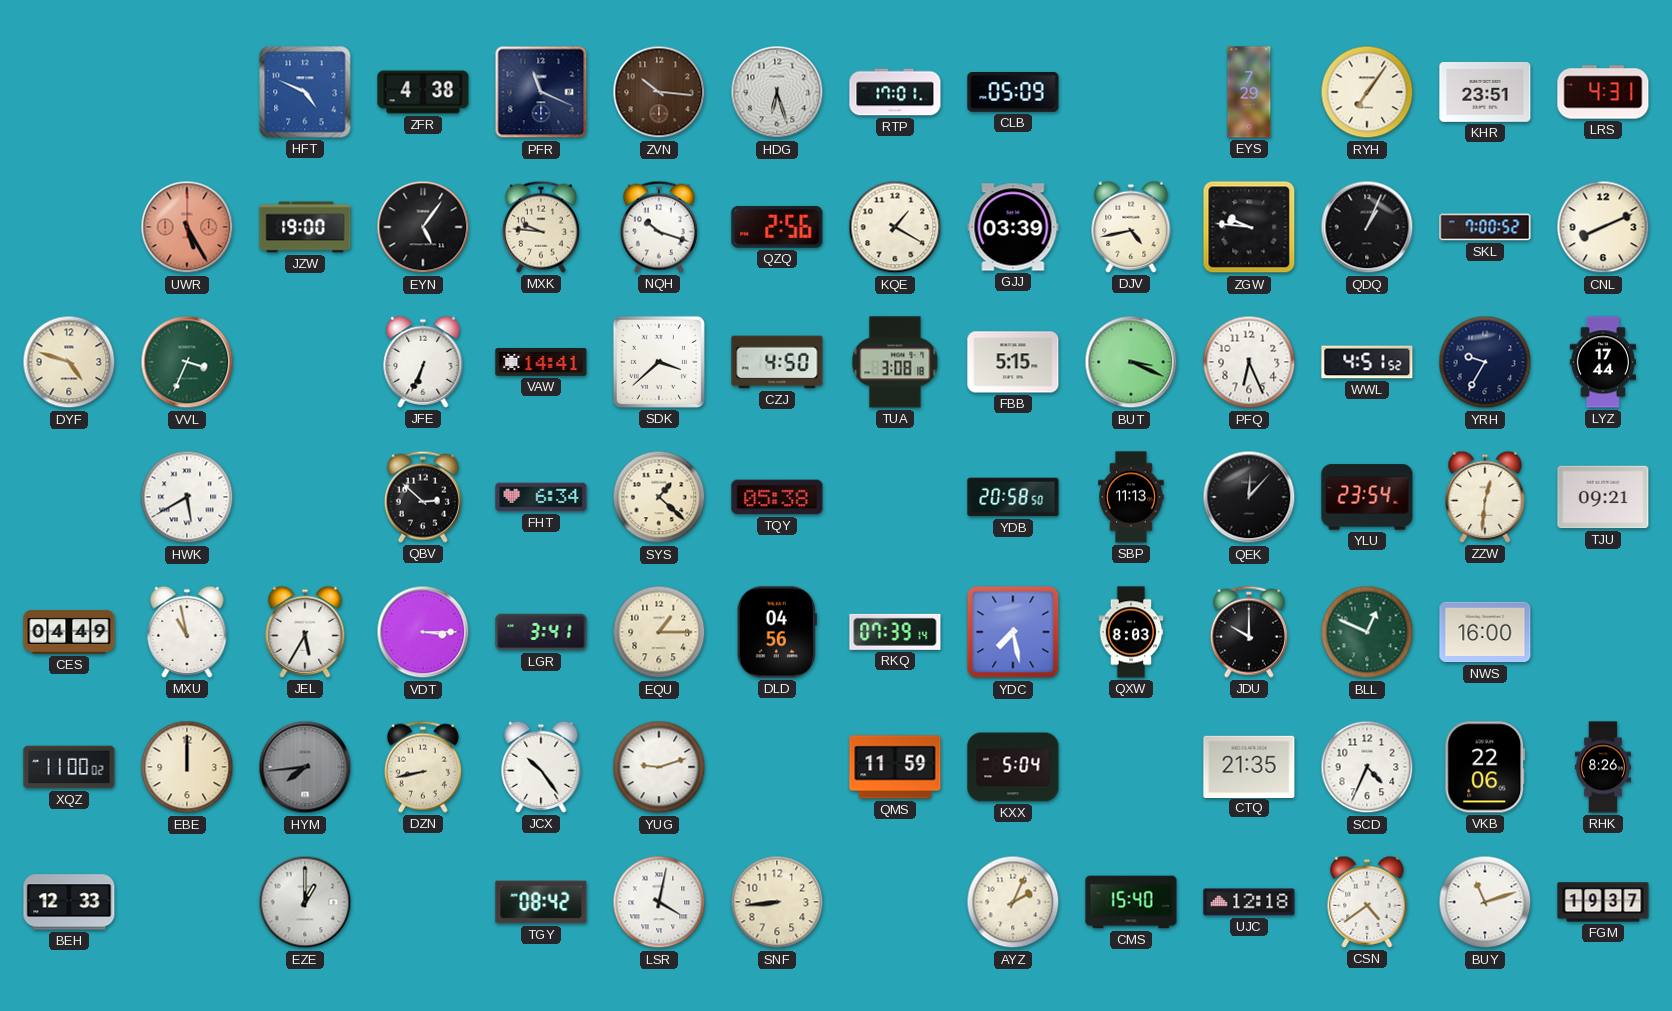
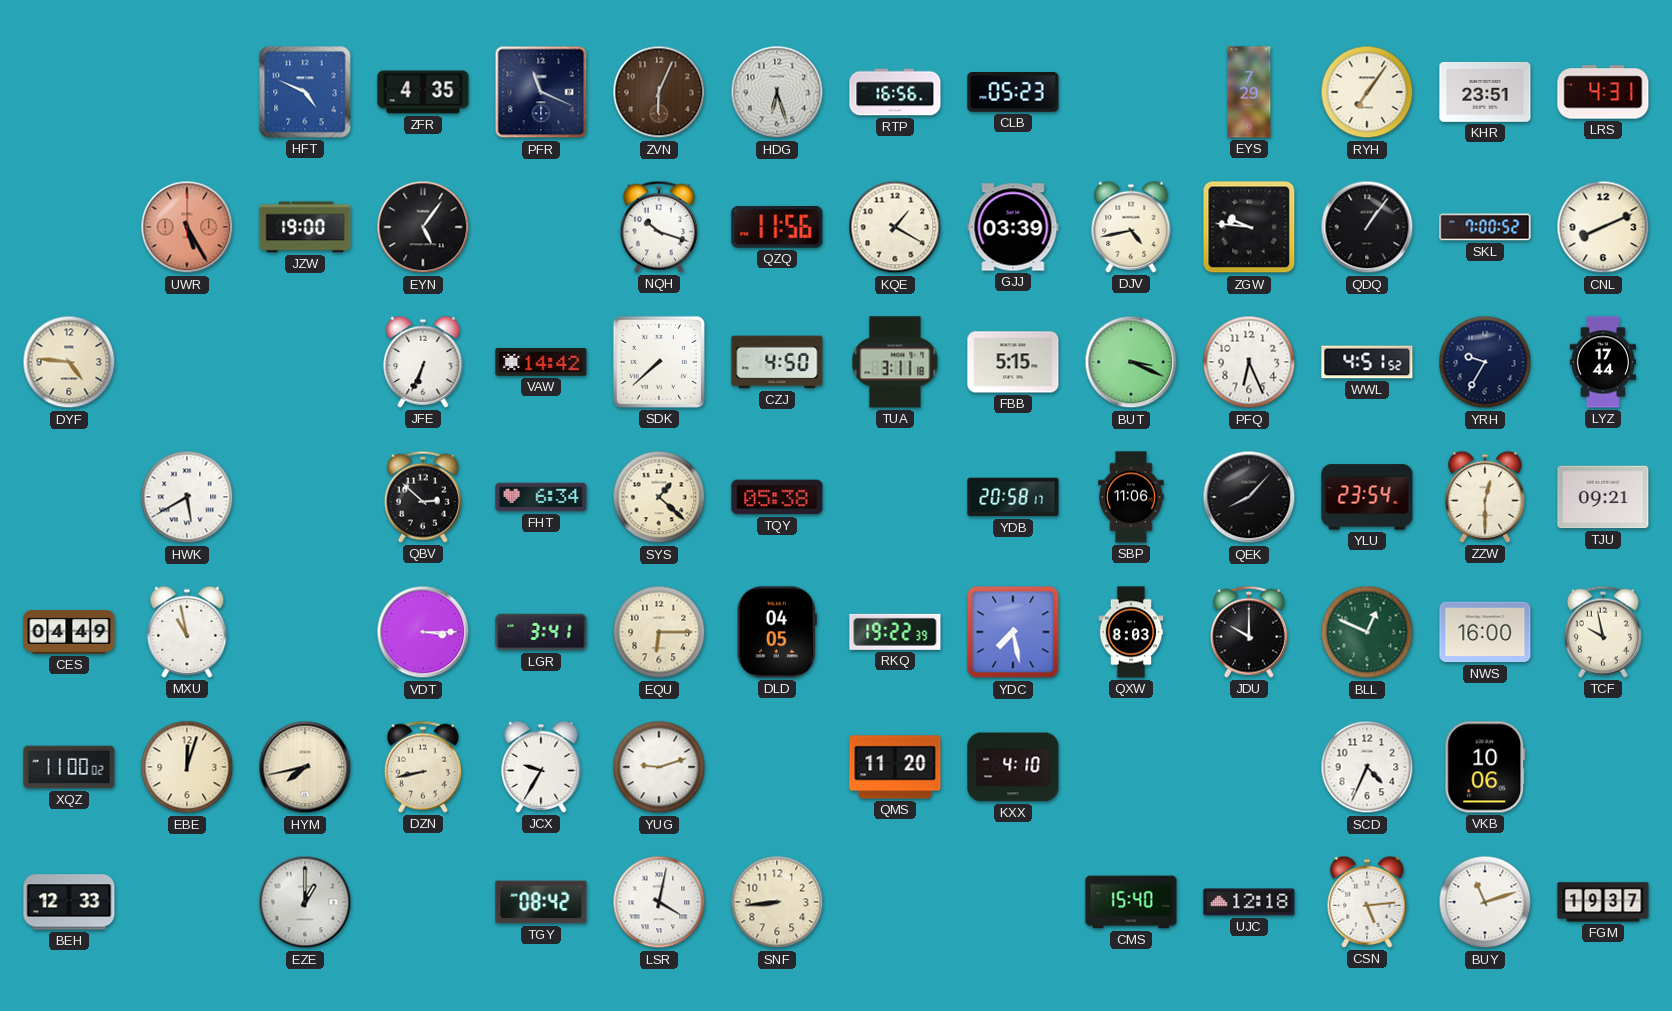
ZFR: 4:38 -> 4:35
ZVN: 10:16 -> 6:04
RTP: 17:01 -> 16:56
CLB: 05:09 -> 05:23
MXK: 9:46 -> none
QZQ: 2:56 -> 11:56
QDQ: 1:04 -> 1:06
DYF: 4:48 -> 4:46
VVL: 3:34 -> none
VAW: 14:41 -> 14:42
SDK: 3:38 -> 7:38
TUA: 3:08 -> 3:11
YDB: 20:58:50 -> 20:58:17
SBP: 11:13 -> 11:06
QEK: 12:07 -> 8:07
ZZW: 12:31 -> 12:30
JEL: 5:35 -> none
EQU: 1:15 -> 6:15
DLD: 04:56 -> 04:05
RKQ: 07:39 -> 19:22
TCF: none -> 9:58
EBE: 12:00 -> 12:03
HYM: 7:44 -> 7:43
HYM dial: grey -> cream
JCX: 10:24 -> 9:35
QMS: 11:59 -> 11:20
KXX: 5:04 -> 4:10
CTQ: 21:35 -> none
VKB: 22:06 -> 10:06
RHK: 8:26 -> none
AYZ: 2:04 -> none
CSN: 4:39 -> 5:14
